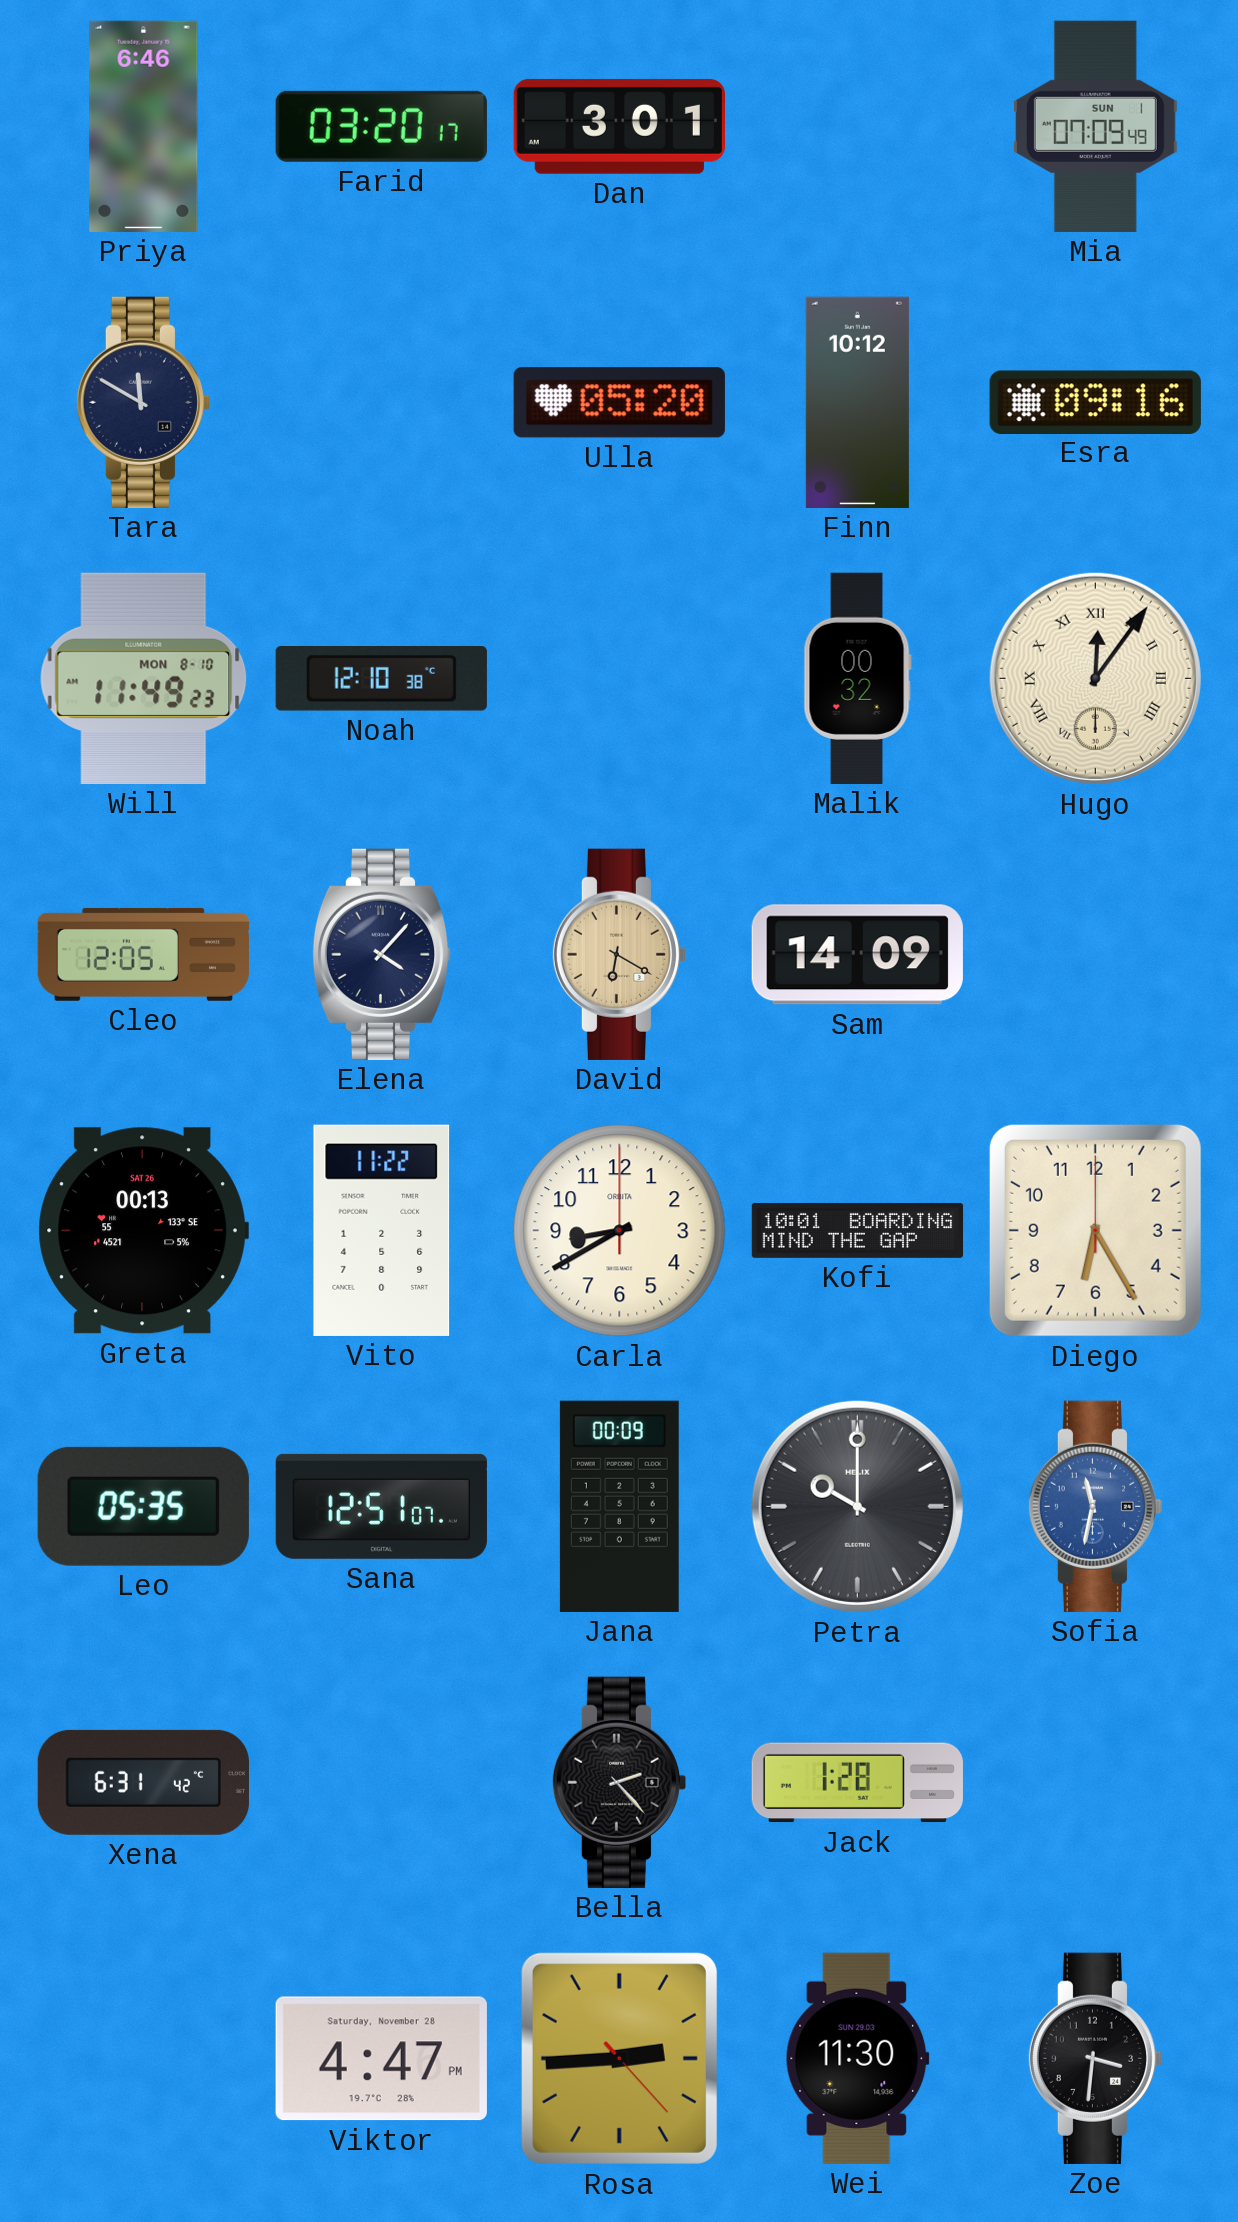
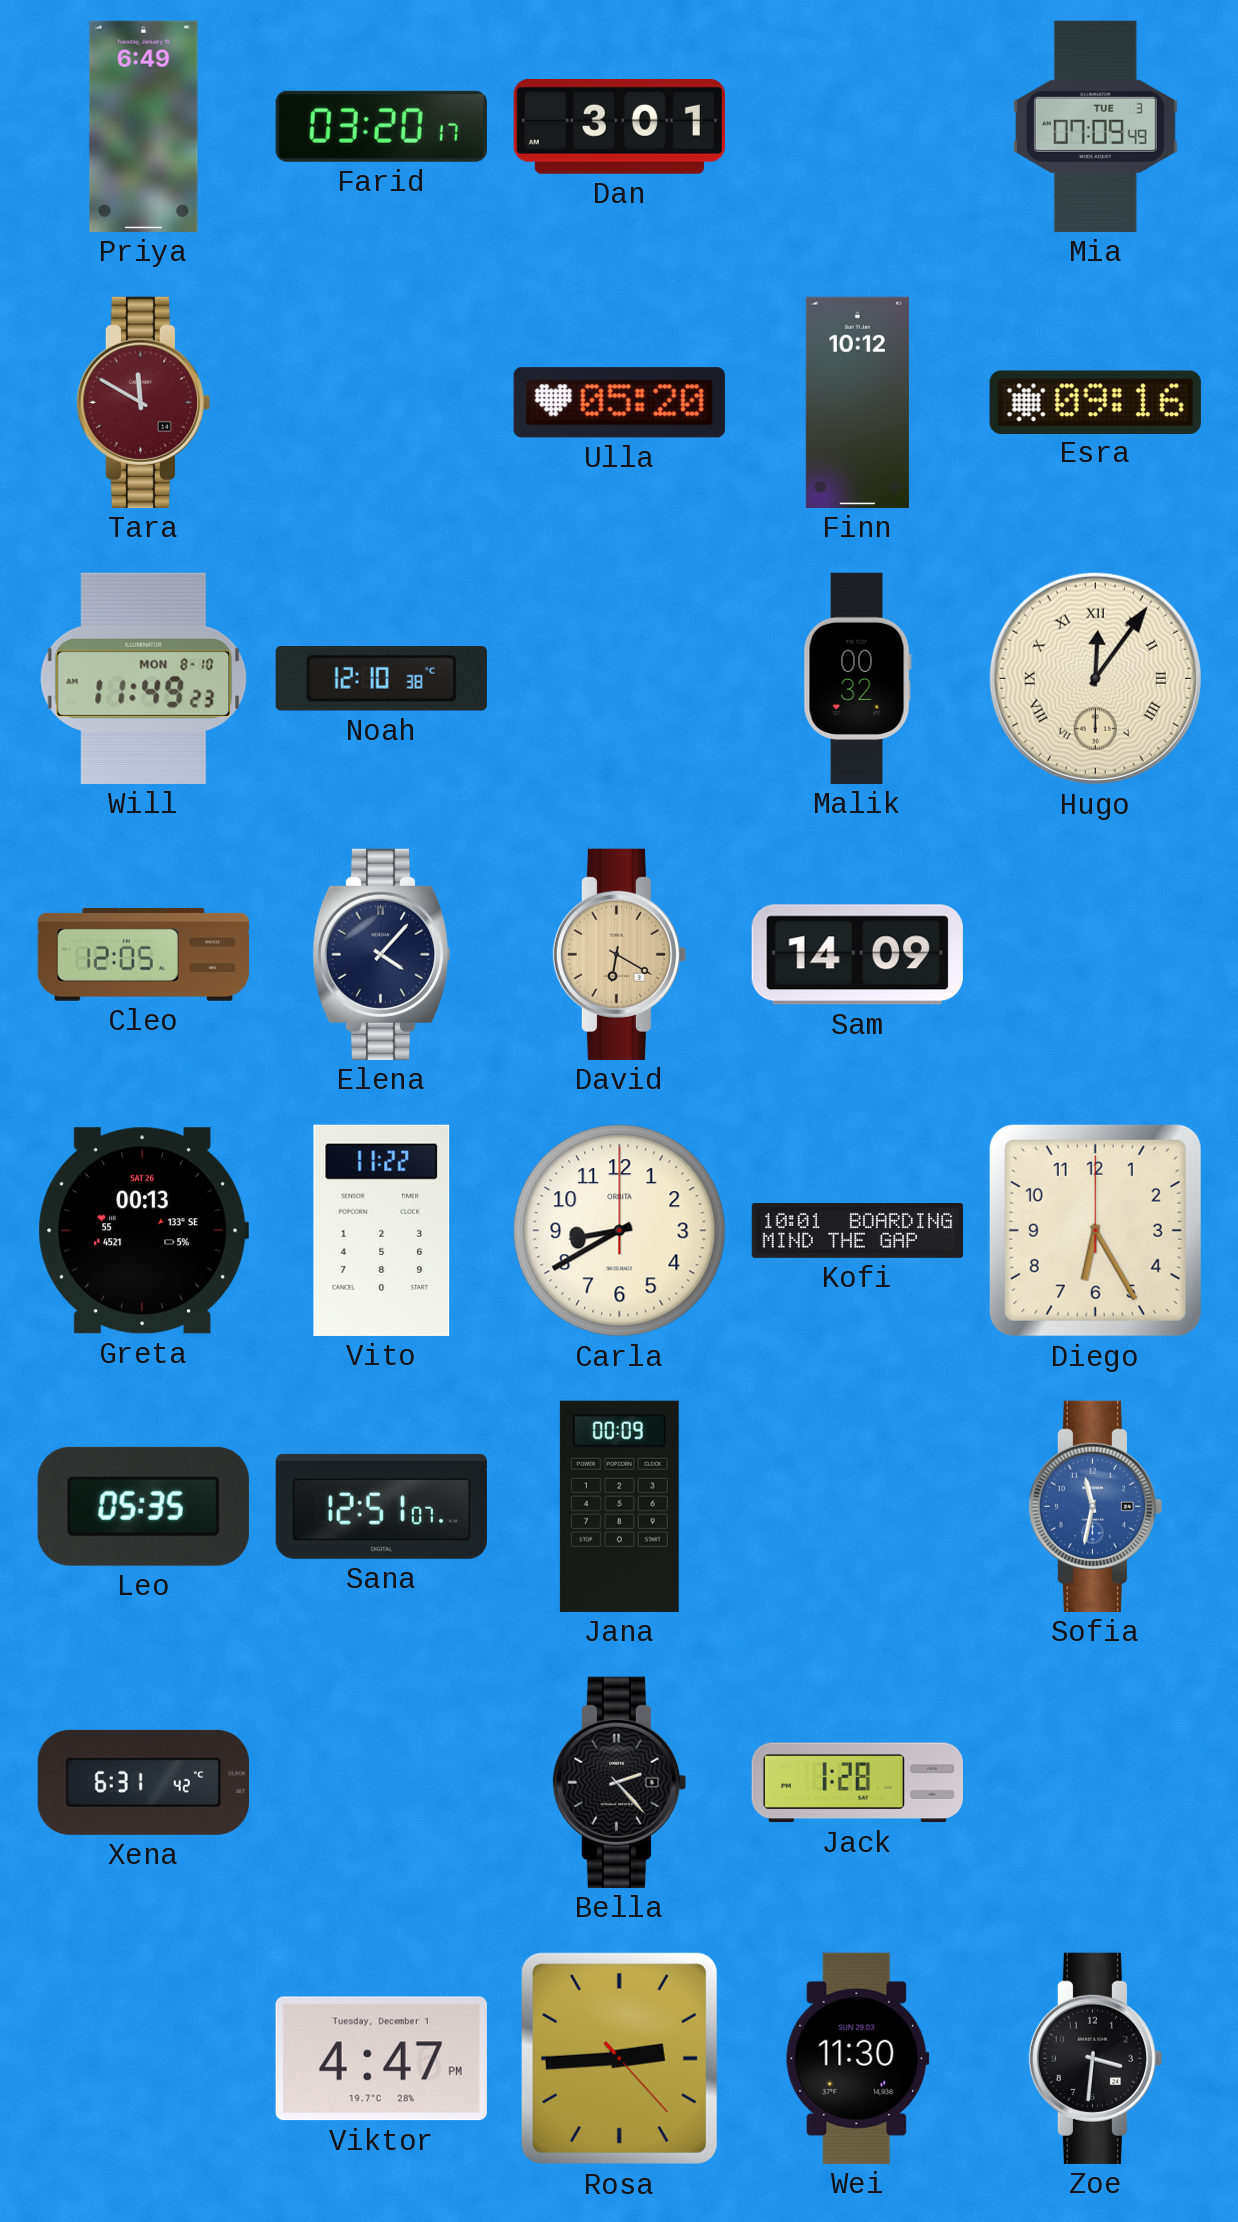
Priya: 6:46 -> 6:49
Mia date: SUN 1 -> TUE 3
Tara dial: navy -> burgundy
Petra: 10:00 -> none
Viktor date: Saturday, November 28 -> Tuesday, December 1
